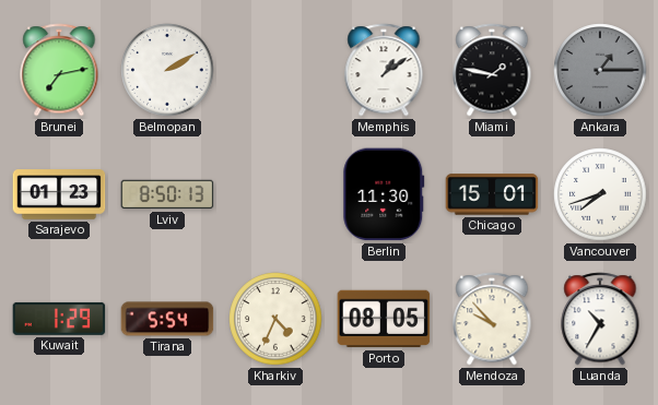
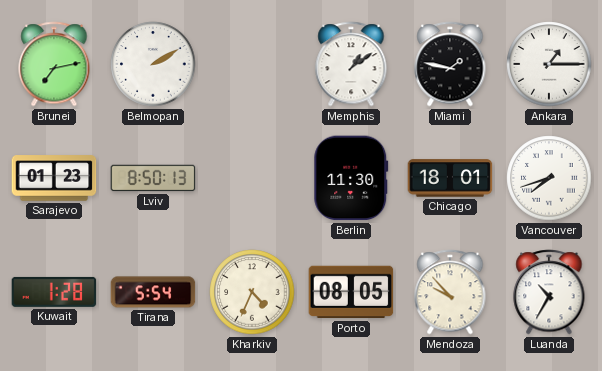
Ankara dial: grey -> white
Chicago: 15:01 -> 18:01
Kuwait: 1:29 -> 1:28
